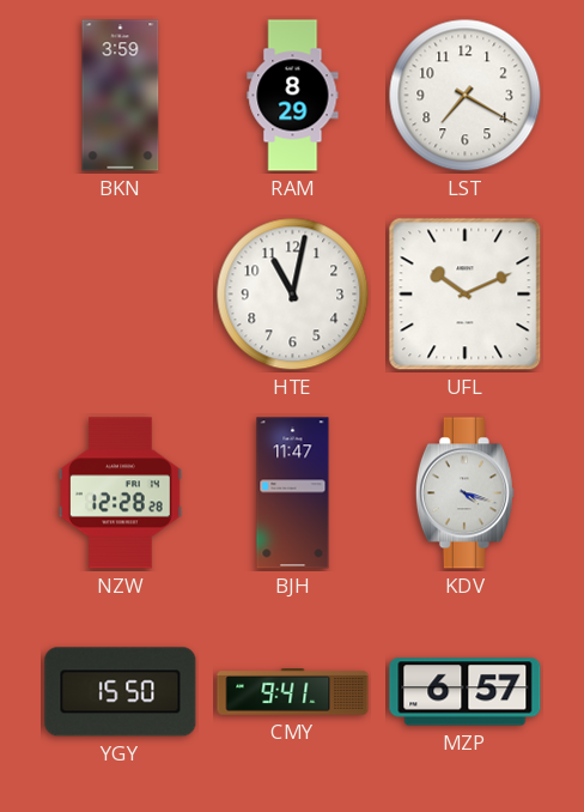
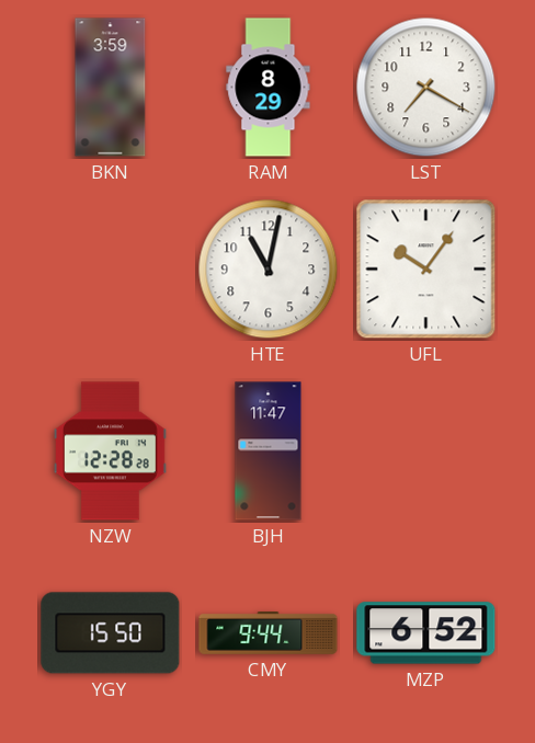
UFL: 10:11 -> 10:06
KDV: 4:18 -> none
CMY: 9:41 -> 9:44
MZP: 6:57 -> 6:52
